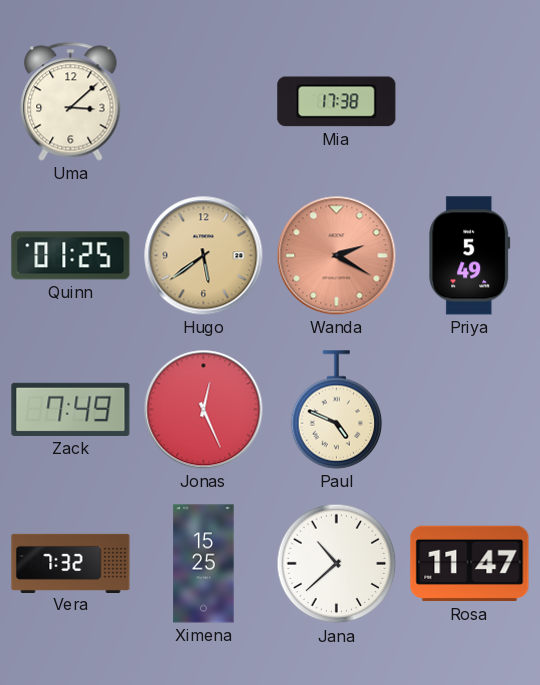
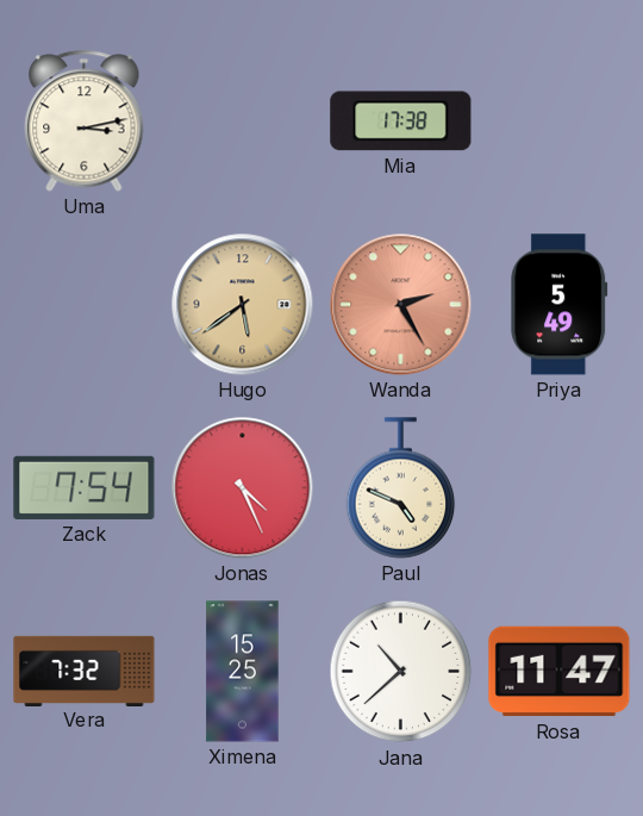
Uma: 3:08 -> 3:13
Quinn: 01:25 -> none
Wanda: 2:20 -> 2:25
Zack: 7:49 -> 7:54
Jonas: 12:26 -> 4:26
